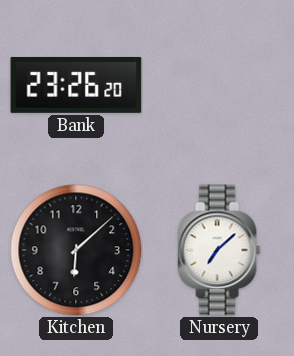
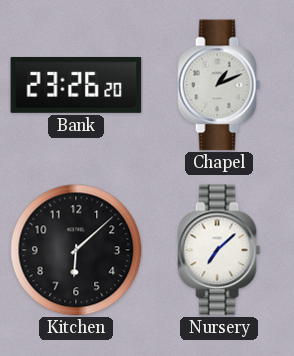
Chapel: none -> 1:11
